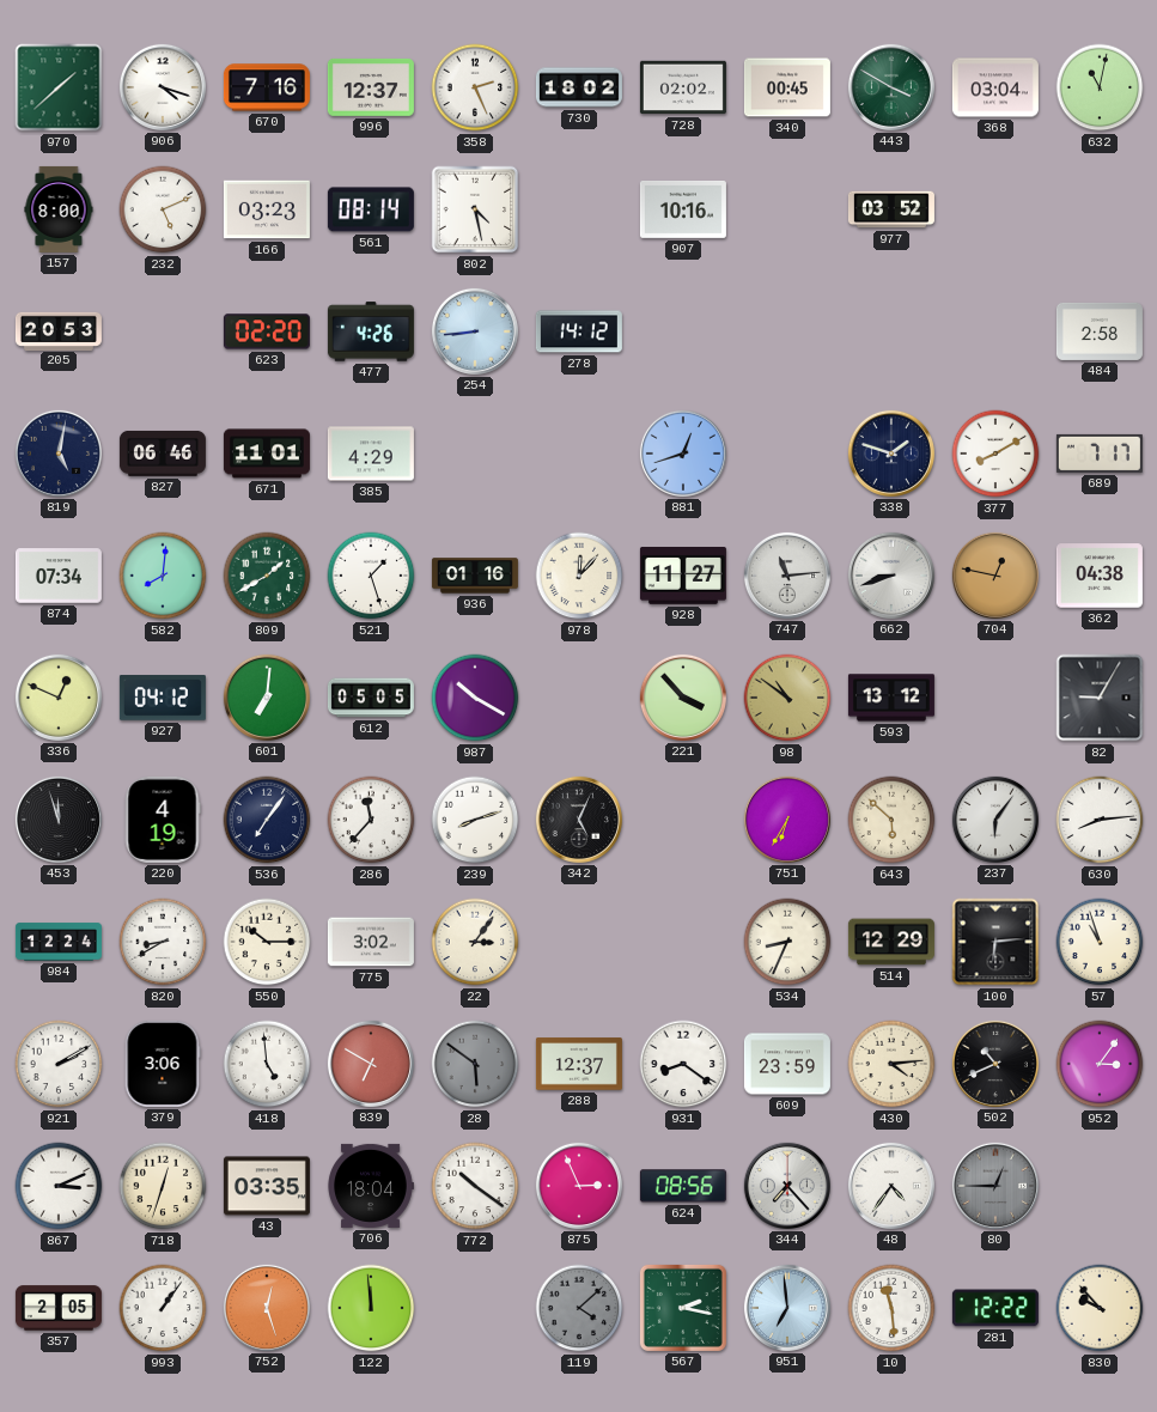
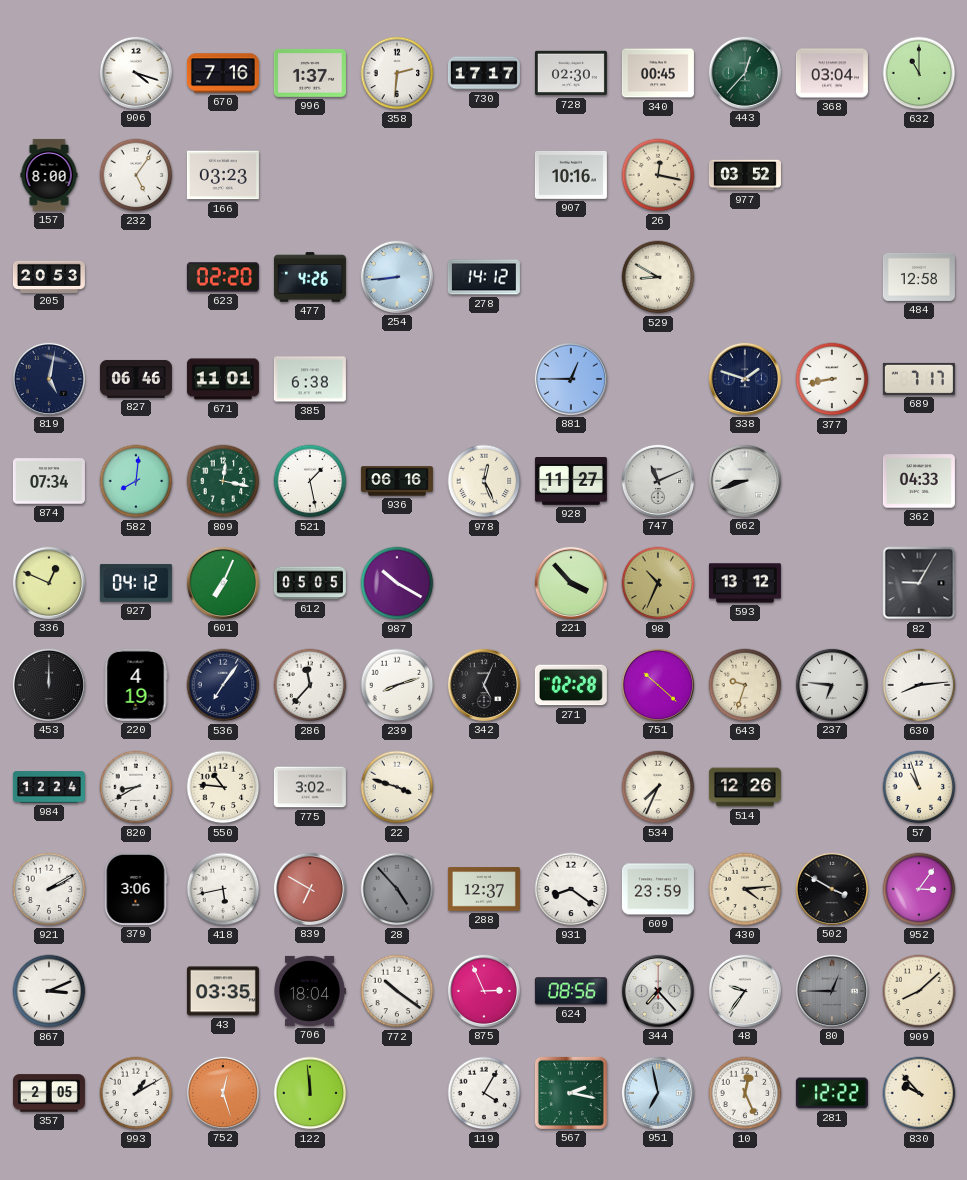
970: 1:38 -> none
996: 12:37 -> 1:37
358: 2:26 -> 2:31
730: 18:02 -> 17:17
728: 02:02 -> 02:30
443: 3:50 -> 12:37
632: 11:02 -> 11:00
232: 5:11 -> 5:06
561: 08:14 -> none
802: 4:28 -> none
26: none -> 12:17
529: none -> 8:50
484: 2:58 -> 12:58
385: 4:29 -> 6:38
881: 12:42 -> 12:45
377: 8:10 -> 8:43
809: 1:40 -> 12:17
521: 1:27 -> 1:28
936: 01:16 -> 06:16
978: 12:07 -> 12:26
747: 11:14 -> 11:11
704: 12:47 -> none
362: 04:38 -> 04:33
601: 7:01 -> 7:04
98: 10:51 -> 10:34
453: 11:57 -> 12:00
271: none -> 02:28
751: 6:35 -> 10:22
643: 5:52 -> 9:33
237: 6:06 -> 6:46
550: 10:15 -> 10:46
22: 3:06 -> 3:48
534: 8:34 -> 7:34
514: 12:29 -> 12:26
100: 6:14 -> none
418: 4:59 -> 5:43
28: 5:51 -> 4:53
502: 10:41 -> 3:50
718: 12:33 -> none
48: 4:36 -> 9:36
909: none -> 8:08
993: 1:06 -> 1:10
119: 4:08 -> 4:05
119 dial: grey -> white
951: 6:59 -> 6:58
10: 11:29 -> 12:26
